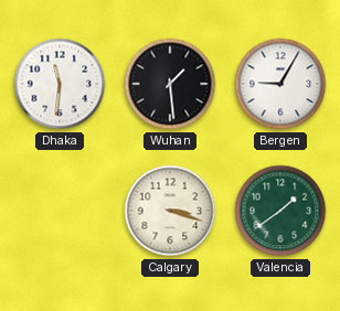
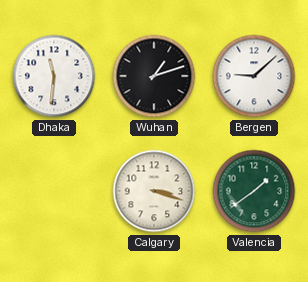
Wuhan: 1:29 -> 1:12
Bergen: 9:05 -> 9:08
